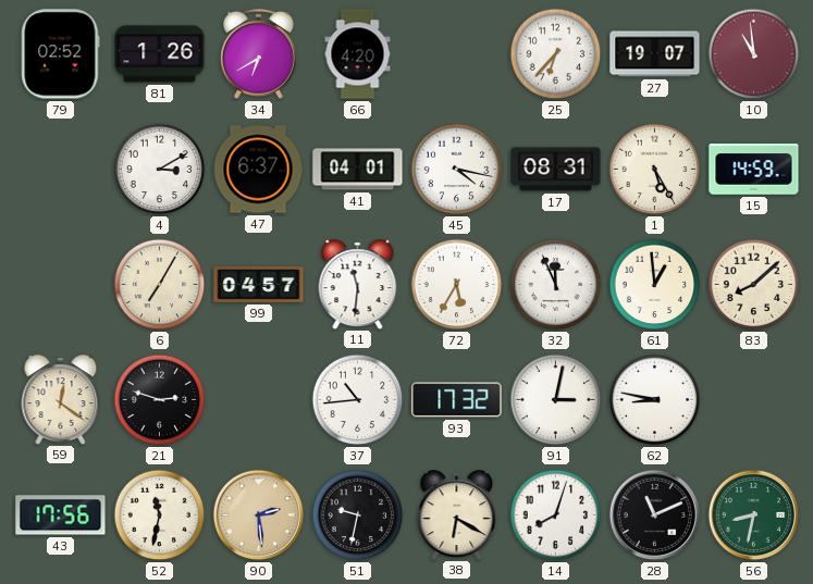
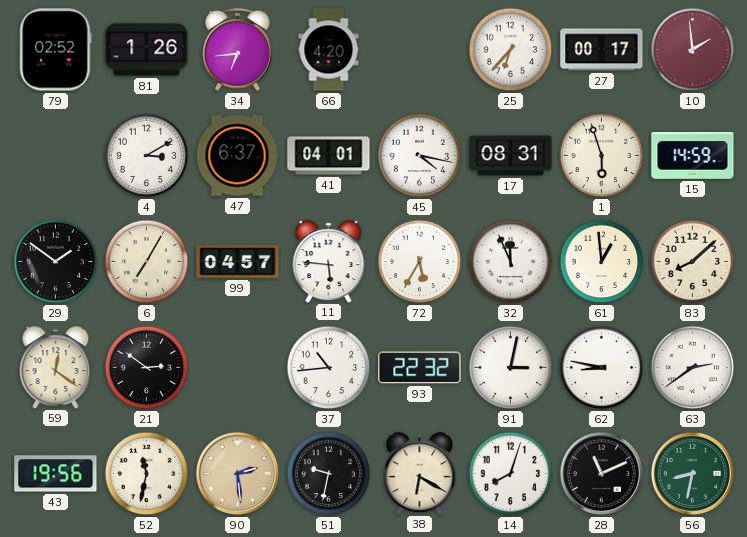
34: 6:40 -> 6:44
27: 19:07 -> 00:17
10: 10:59 -> 1:59
1: 5:25 -> 5:57
29: none -> 1:51
11: 11:31 -> 5:46
21: 2:48 -> 2:51
93: 17:32 -> 22:32
63: none -> 2:39
43: 17:56 -> 19:56
